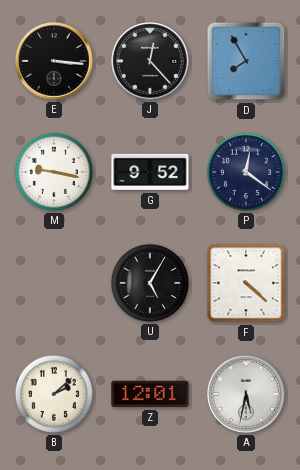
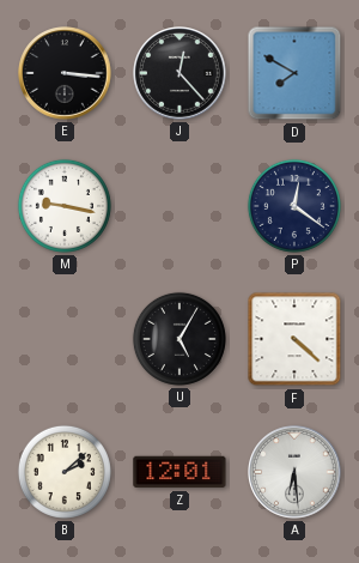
D: 7:55 -> 7:50
G: 9:52 -> none
A: 5:32 -> 6:29
